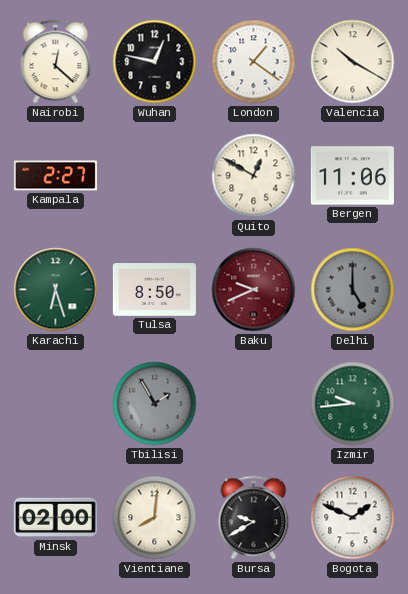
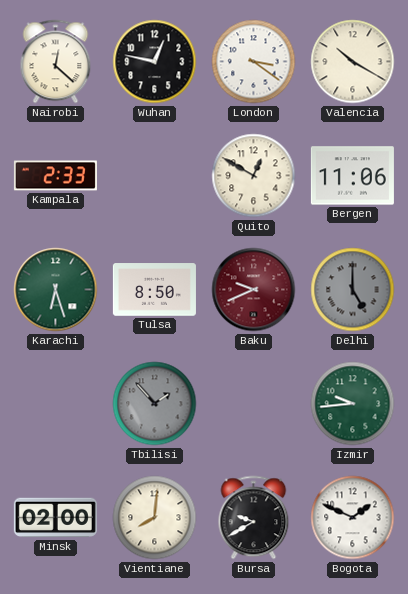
London: 1:21 -> 3:21
Kampala: 2:27 -> 2:33
Tbilisi: 1:55 -> 1:53
